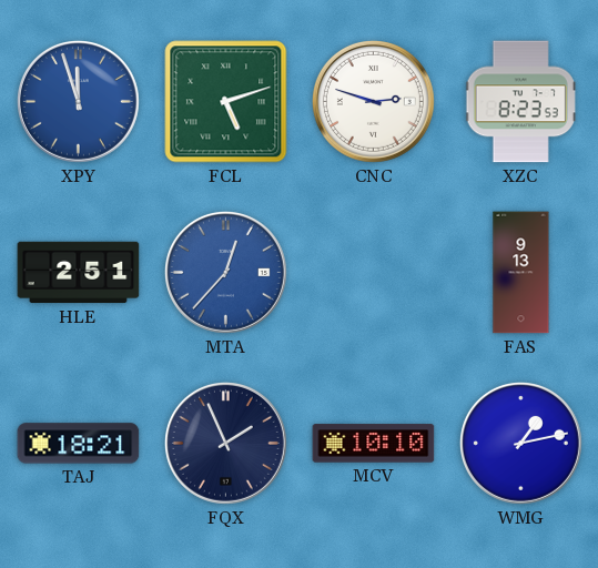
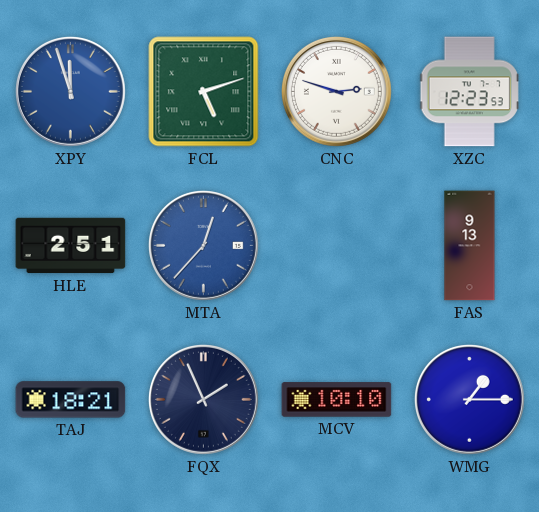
XZC: 8:23 -> 12:23
WMG: 1:13 -> 1:15
